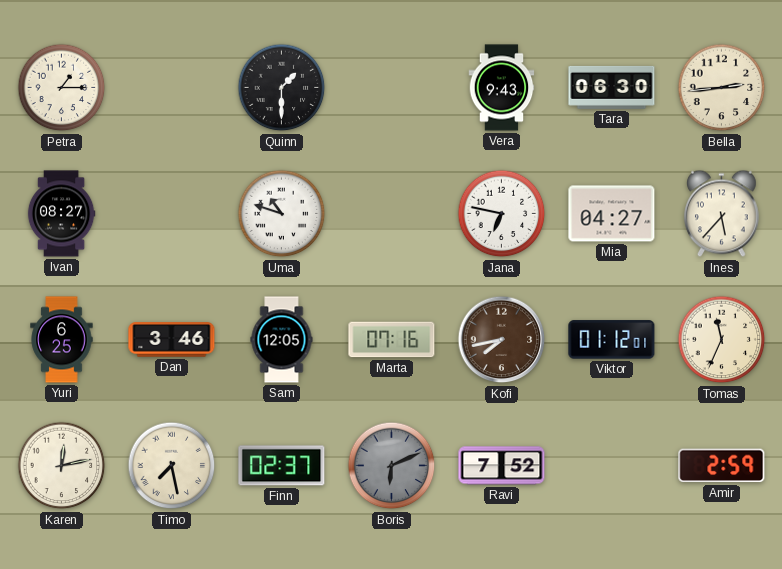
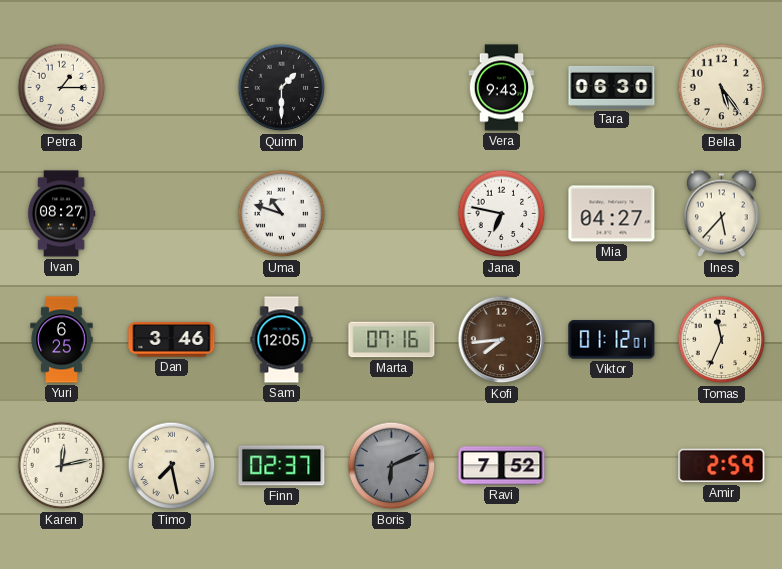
Bella: 2:44 -> 5:24
Kofi: 7:43 -> 7:44
